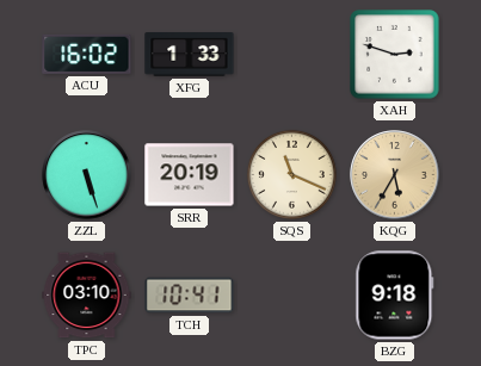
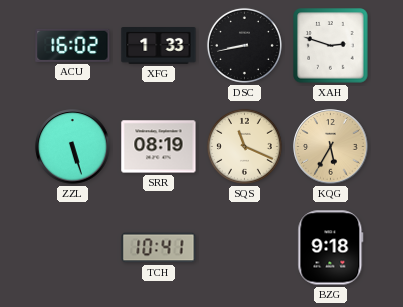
DSC: none -> 8:43
SRR: 20:19 -> 08:19
TPC: 03:10 -> none
